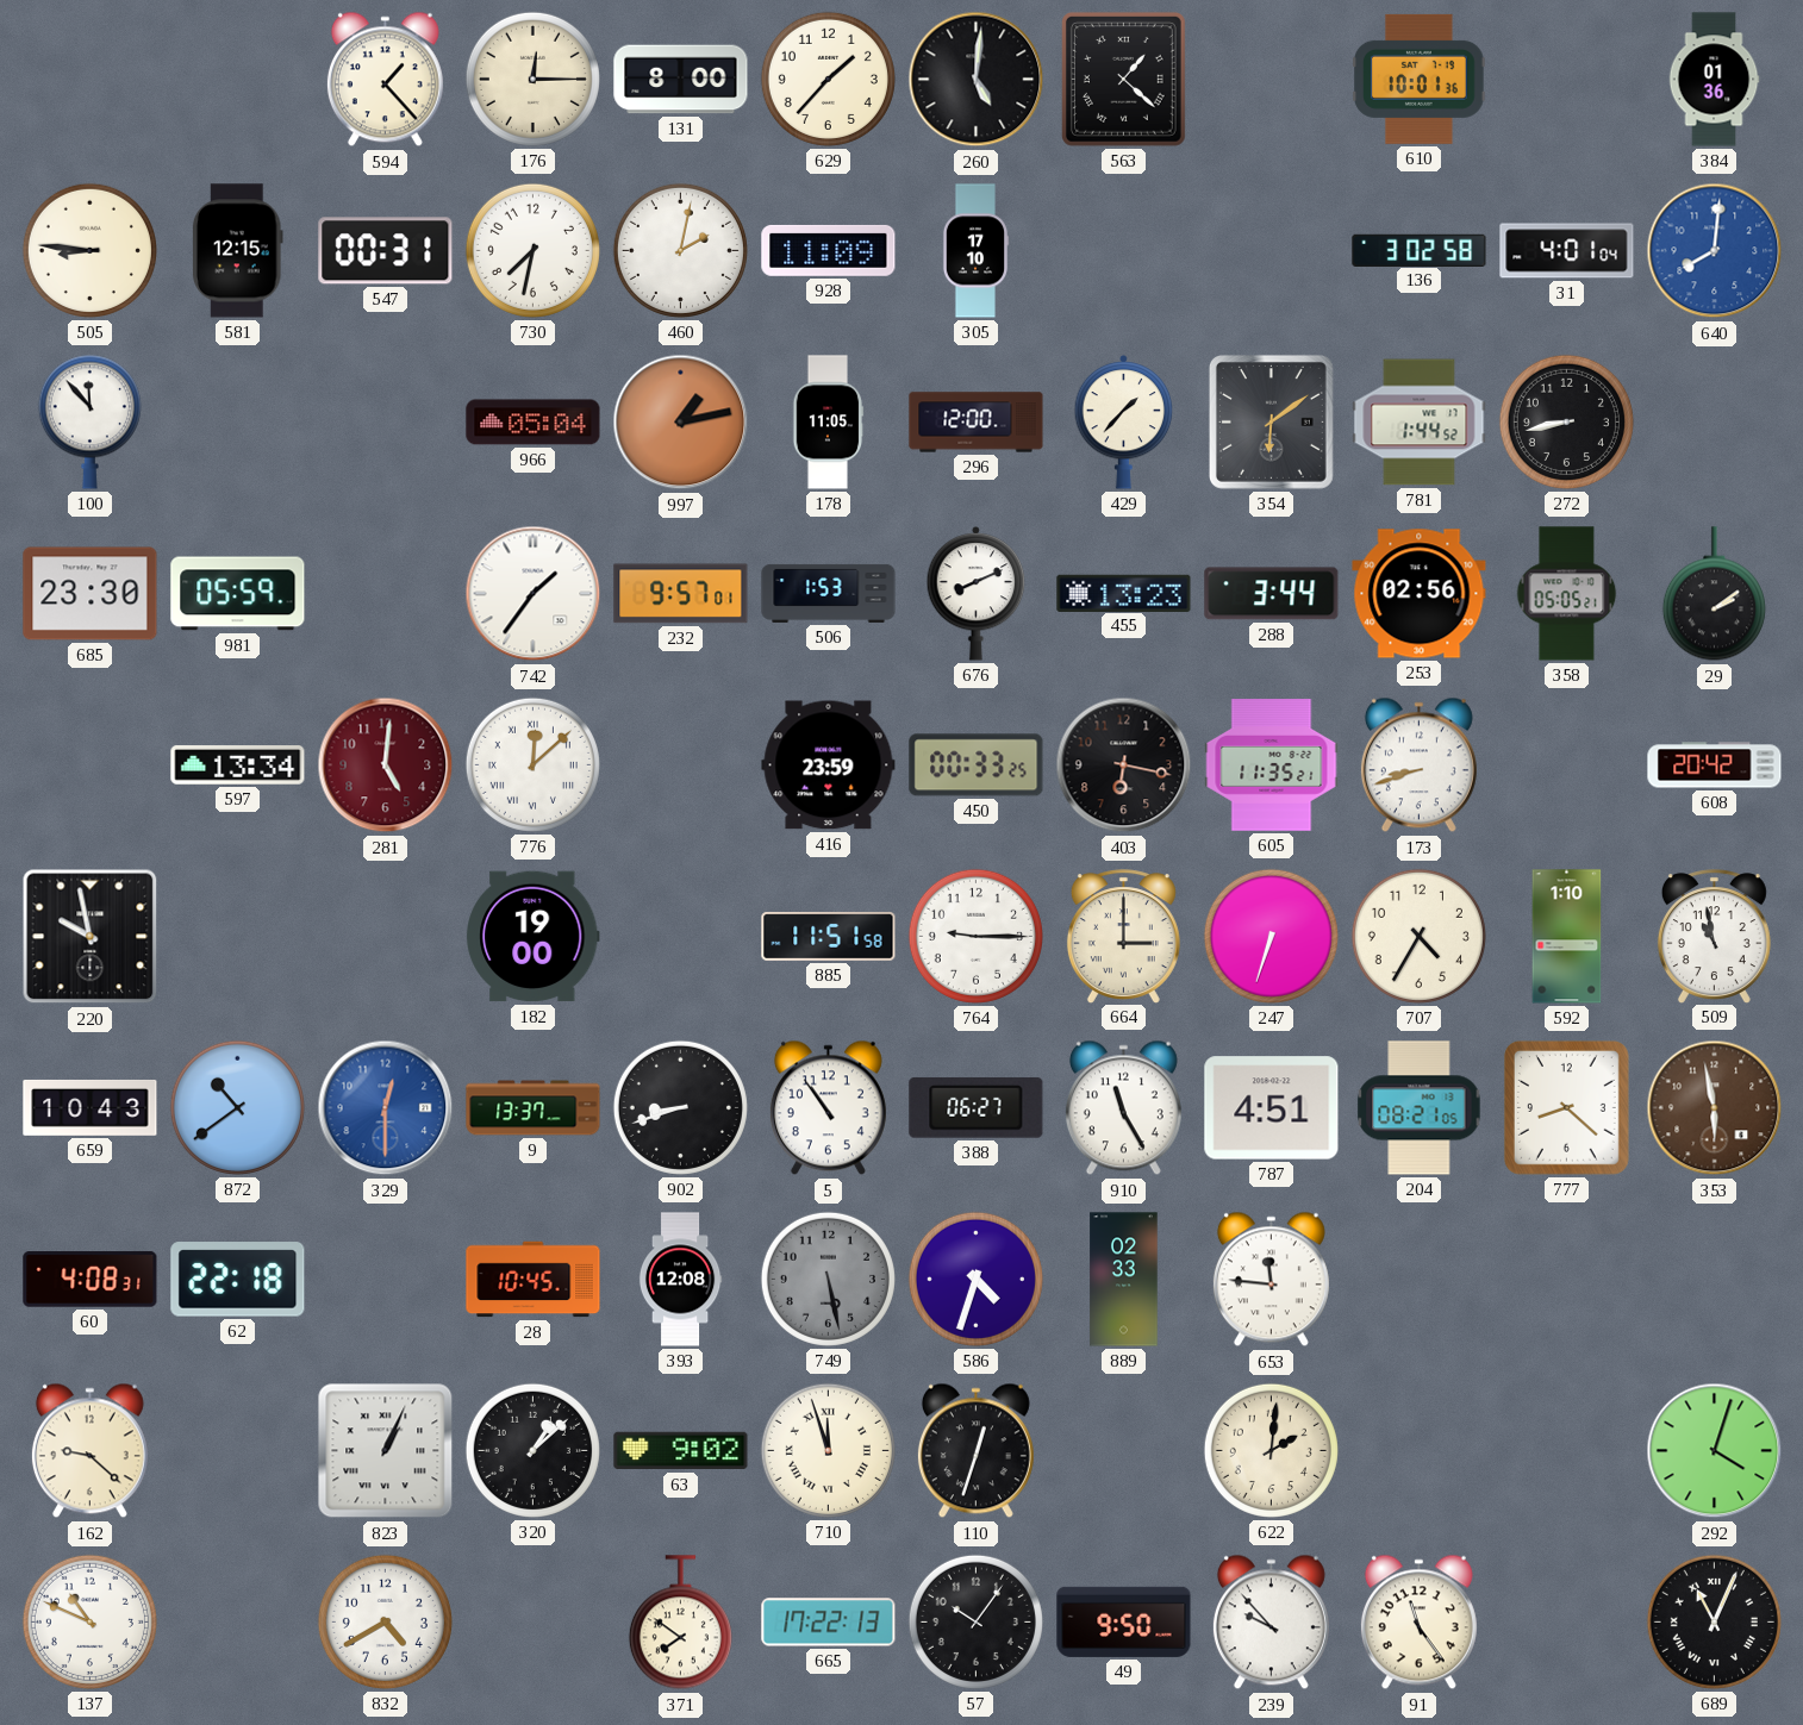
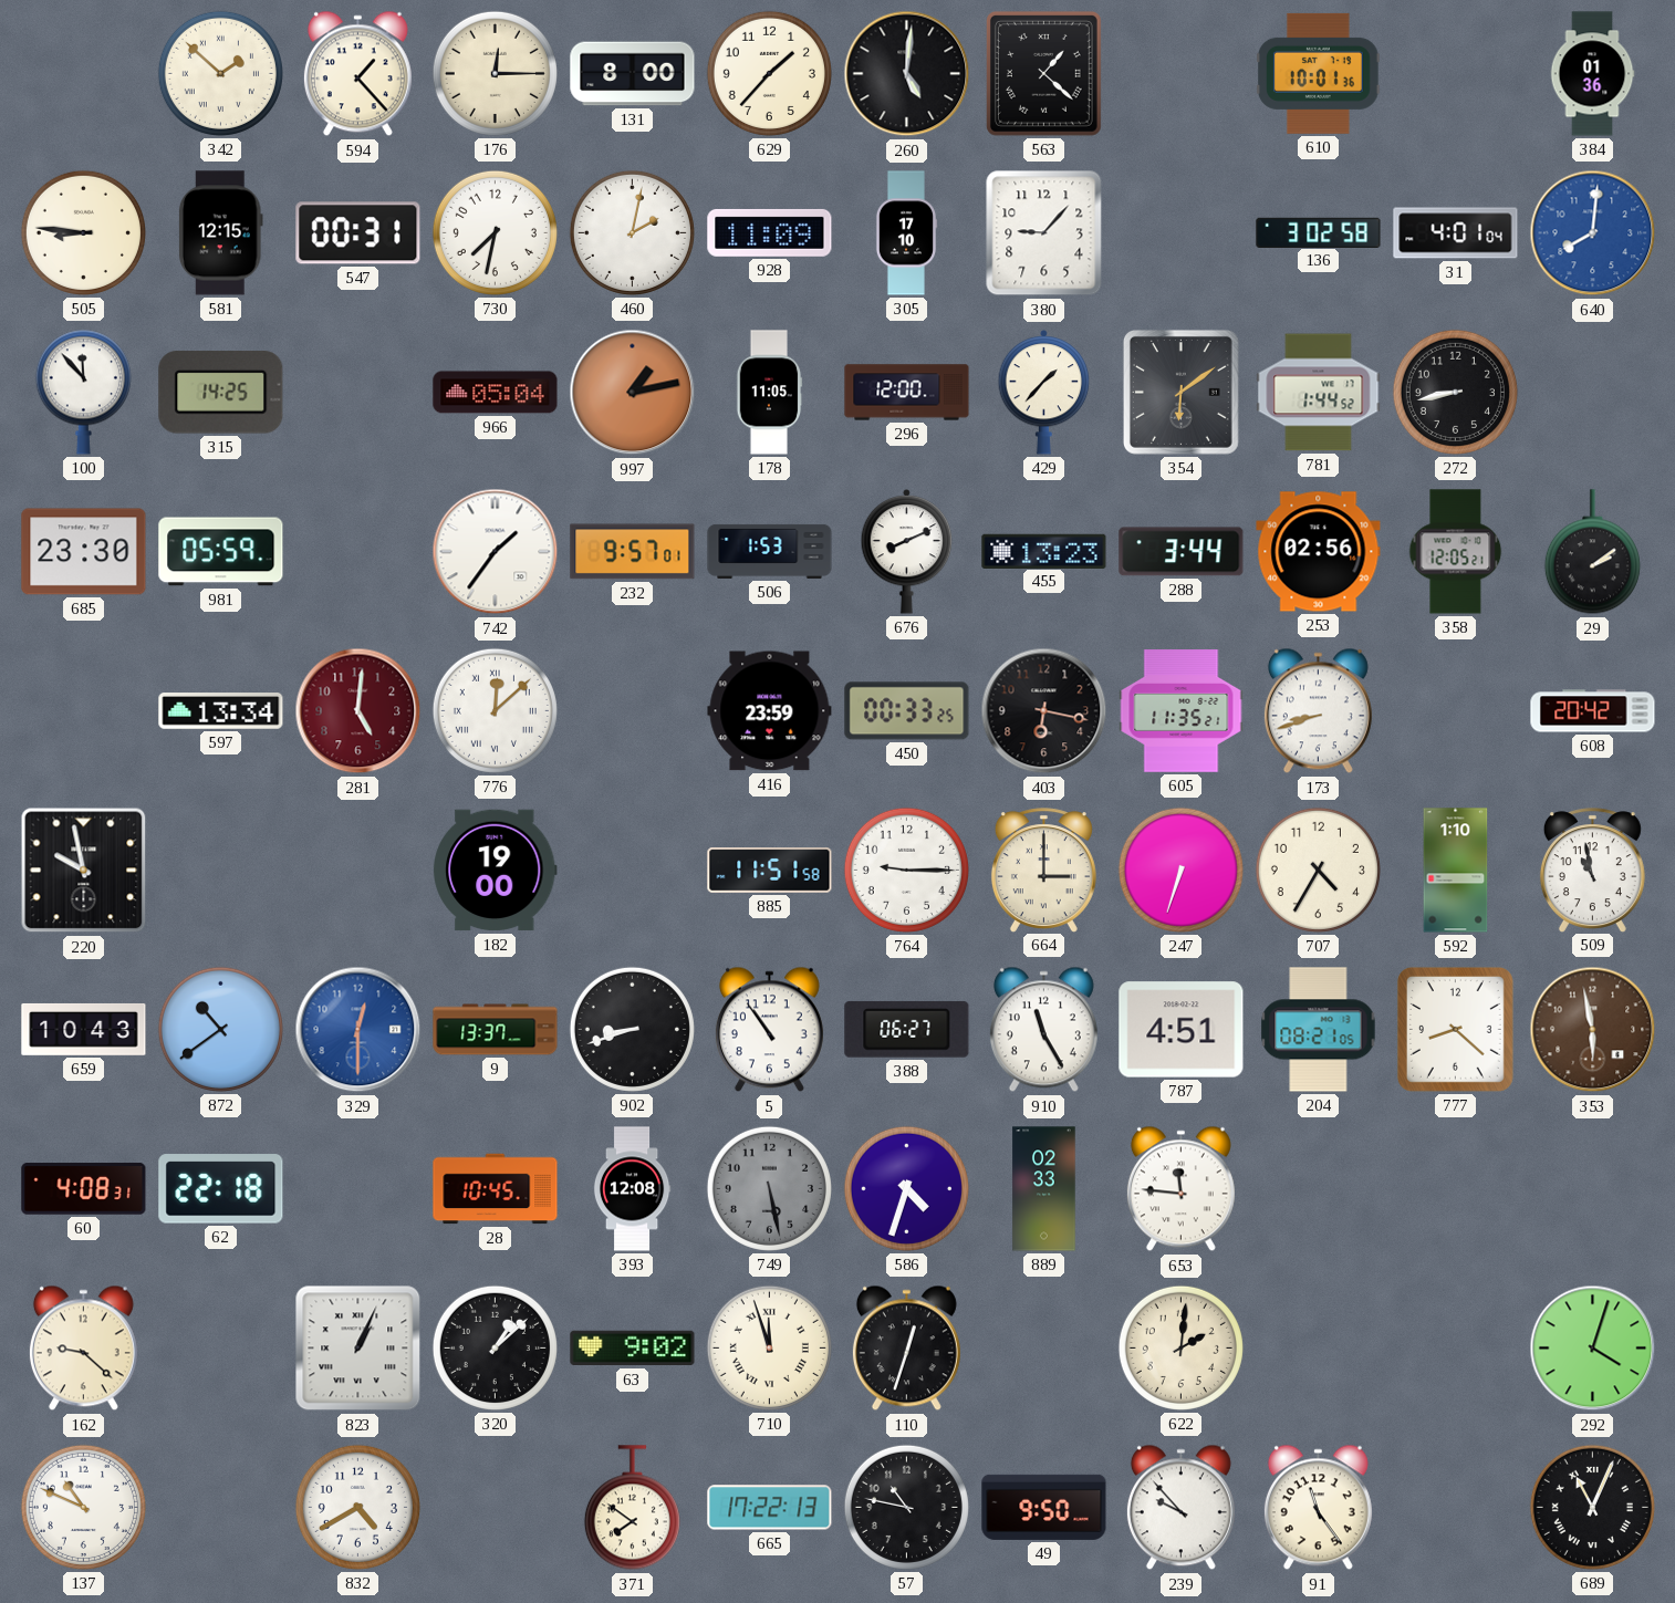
342: none -> 1:52
380: none -> 9:07
315: none -> 14:25
358: 05:05 -> 12:05
57: 10:06 -> 10:47
